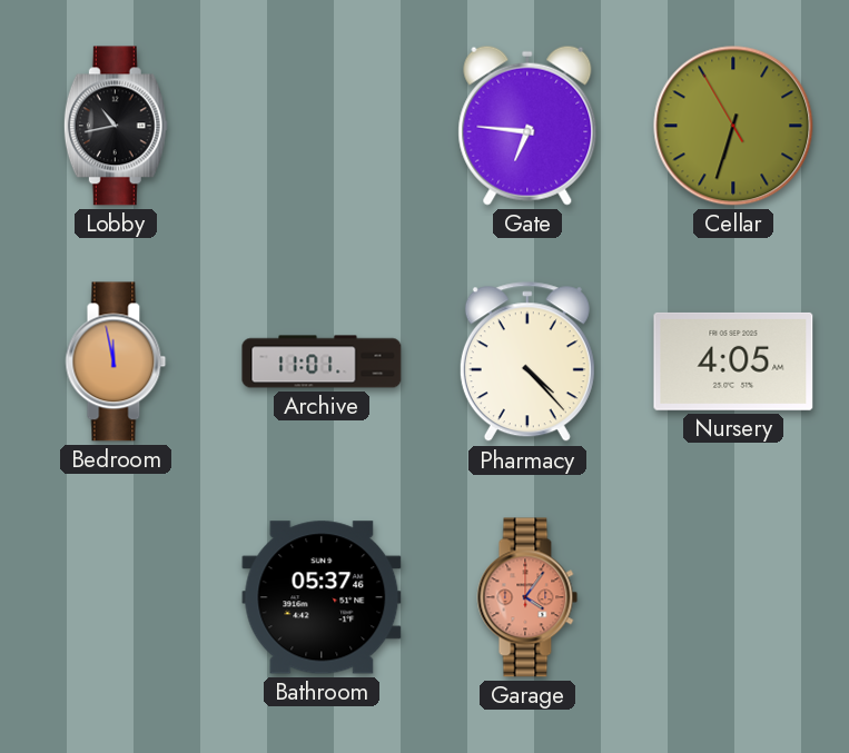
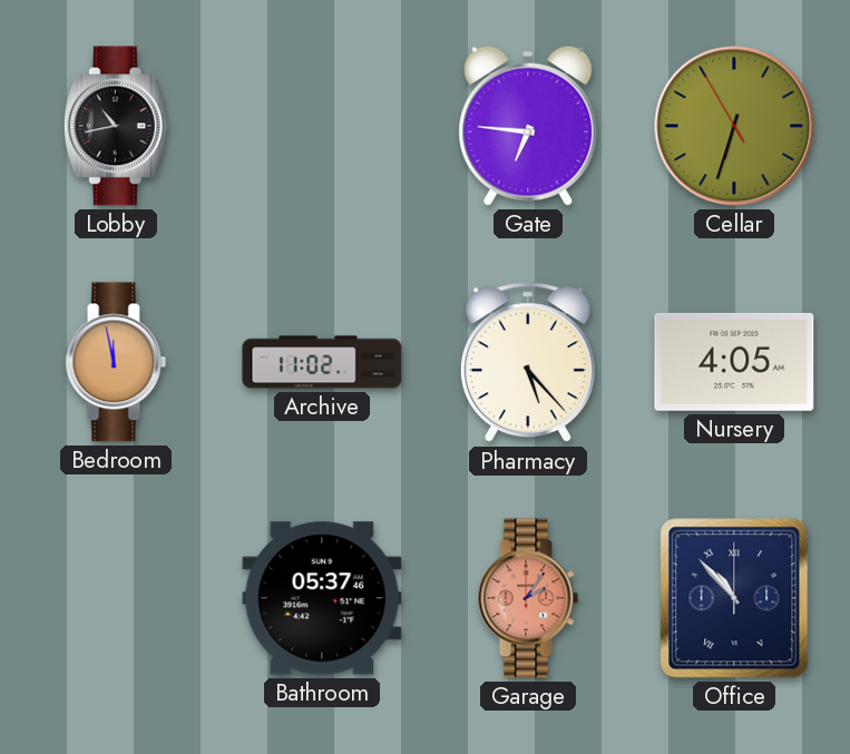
Archive: 11:01 -> 11:02
Pharmacy: 4:23 -> 5:23
Garage: 4:06 -> 2:06
Office: none -> 10:53
